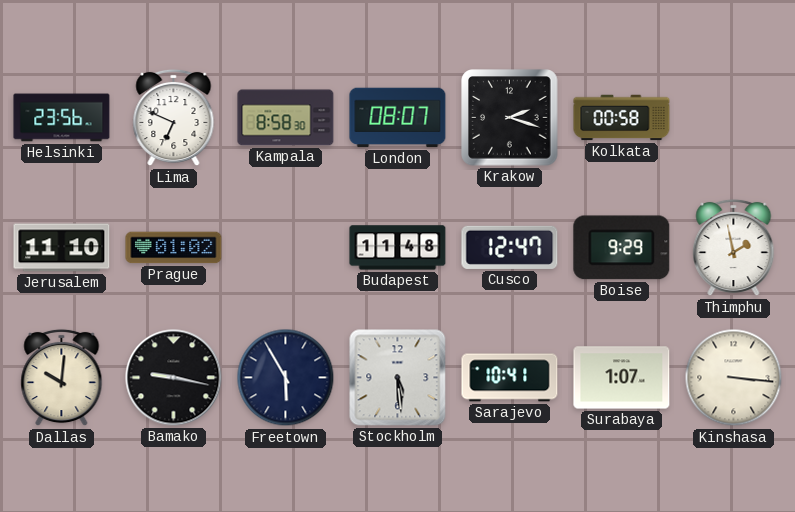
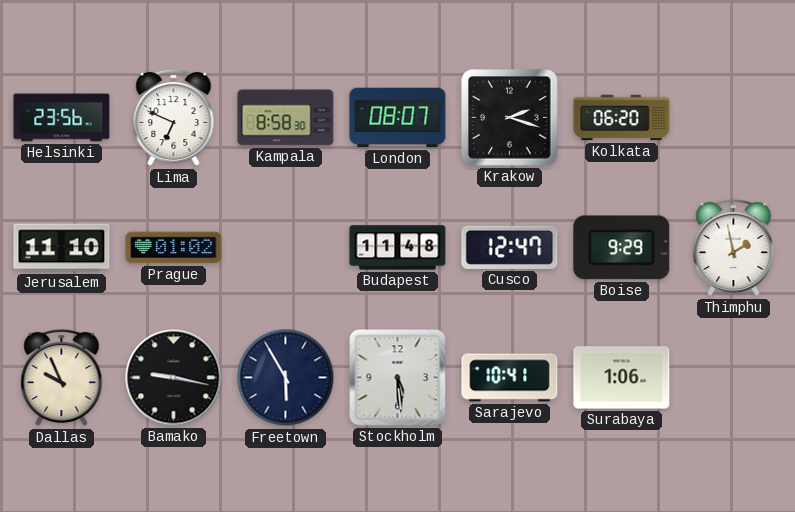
Kolkata: 00:58 -> 06:20
Dallas: 10:01 -> 9:56
Surabaya: 1:07 -> 1:06
Kinshasa: 3:16 -> none
